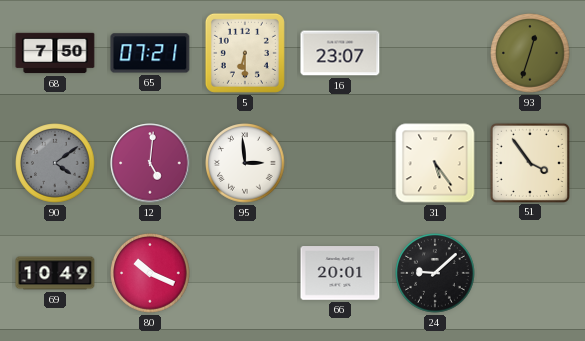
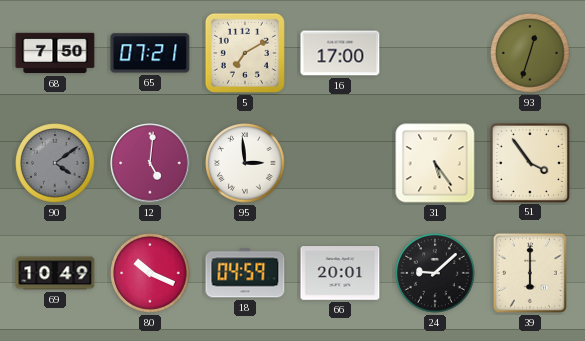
5: 6:30 -> 7:10
16: 23:07 -> 17:00
18: none -> 04:59
39: none -> 6:00
